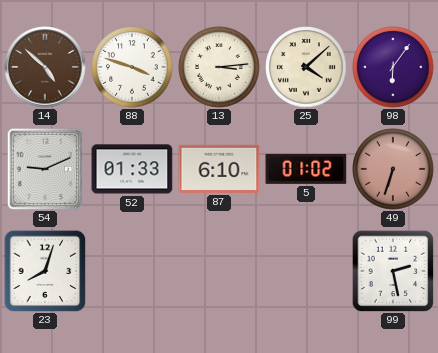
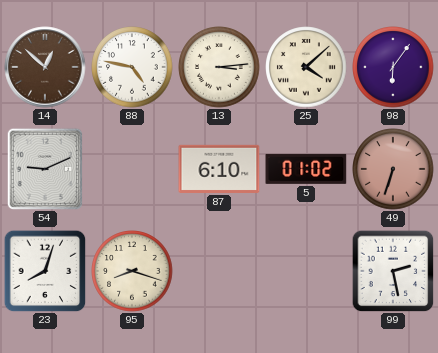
14: 4:52 -> 12:52
88: 3:48 -> 4:47
52: 01:33 -> none
95: none -> 8:18
